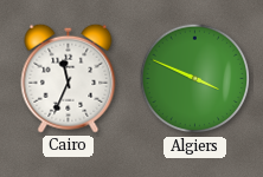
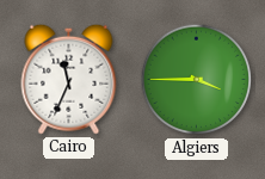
Algiers: 3:49 -> 3:45
